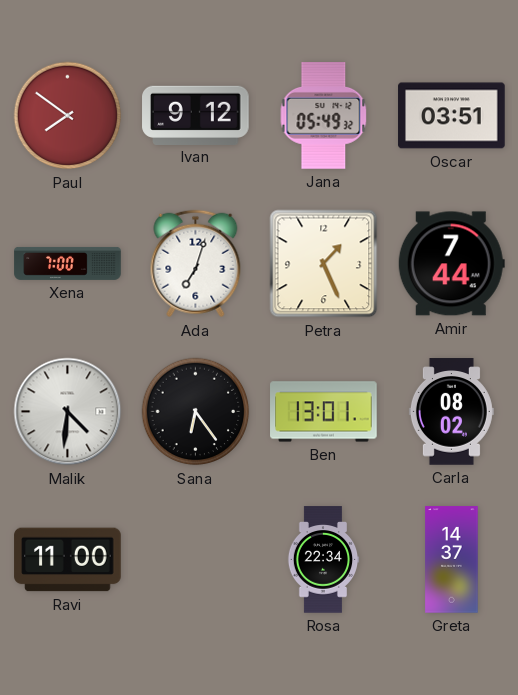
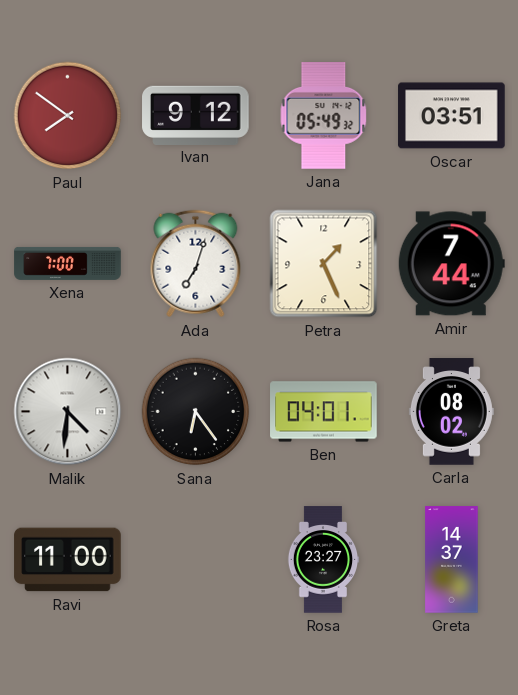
Ben: 13:01 -> 04:01
Rosa: 22:34 -> 23:27
